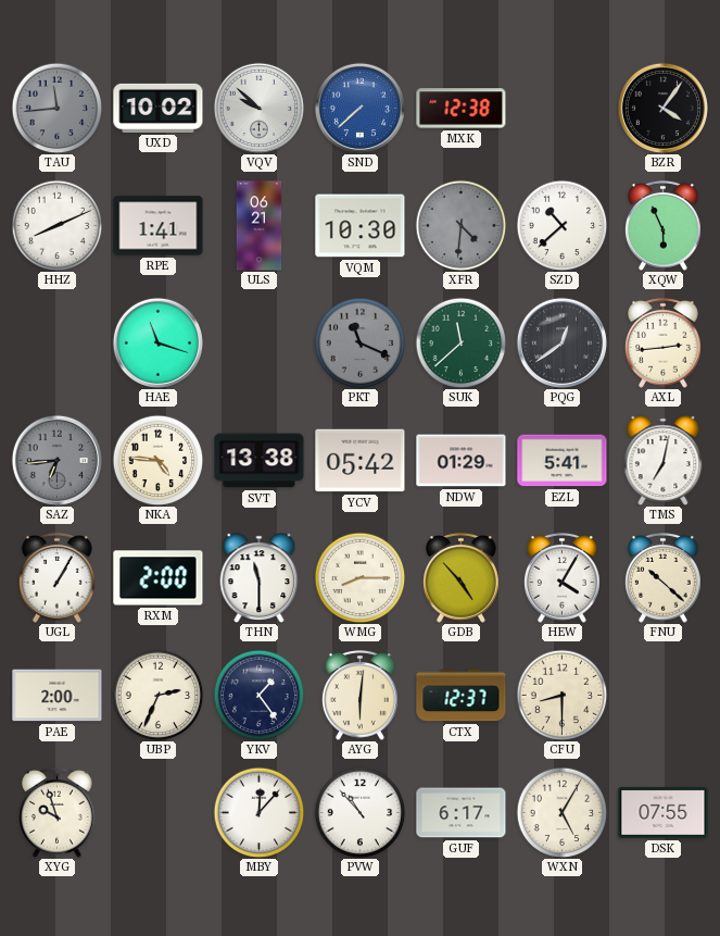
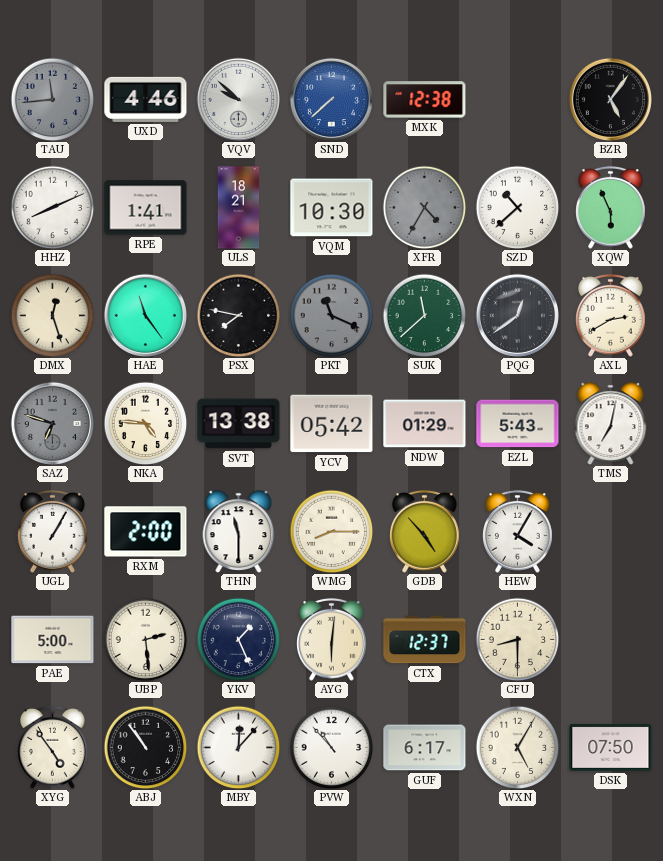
UXD: 10:02 -> 4:46
BZR: 4:06 -> 5:06
ULS: 06:21 -> 18:21
XFR: 4:31 -> 4:35
DMX: none -> 12:27
HAE: 11:18 -> 11:24
PSX: none -> 7:47
AXL: 2:44 -> 2:40
SAZ: 6:44 -> 6:48
EZL: 5:41 -> 5:43
FNU: 10:22 -> none
PAE: 2:00 -> 5:00
UBP: 2:34 -> 2:29
YKV: 1:24 -> 1:26
XYG: 9:57 -> 4:54
ABJ: none -> 10:54
DSK: 07:55 -> 07:50
